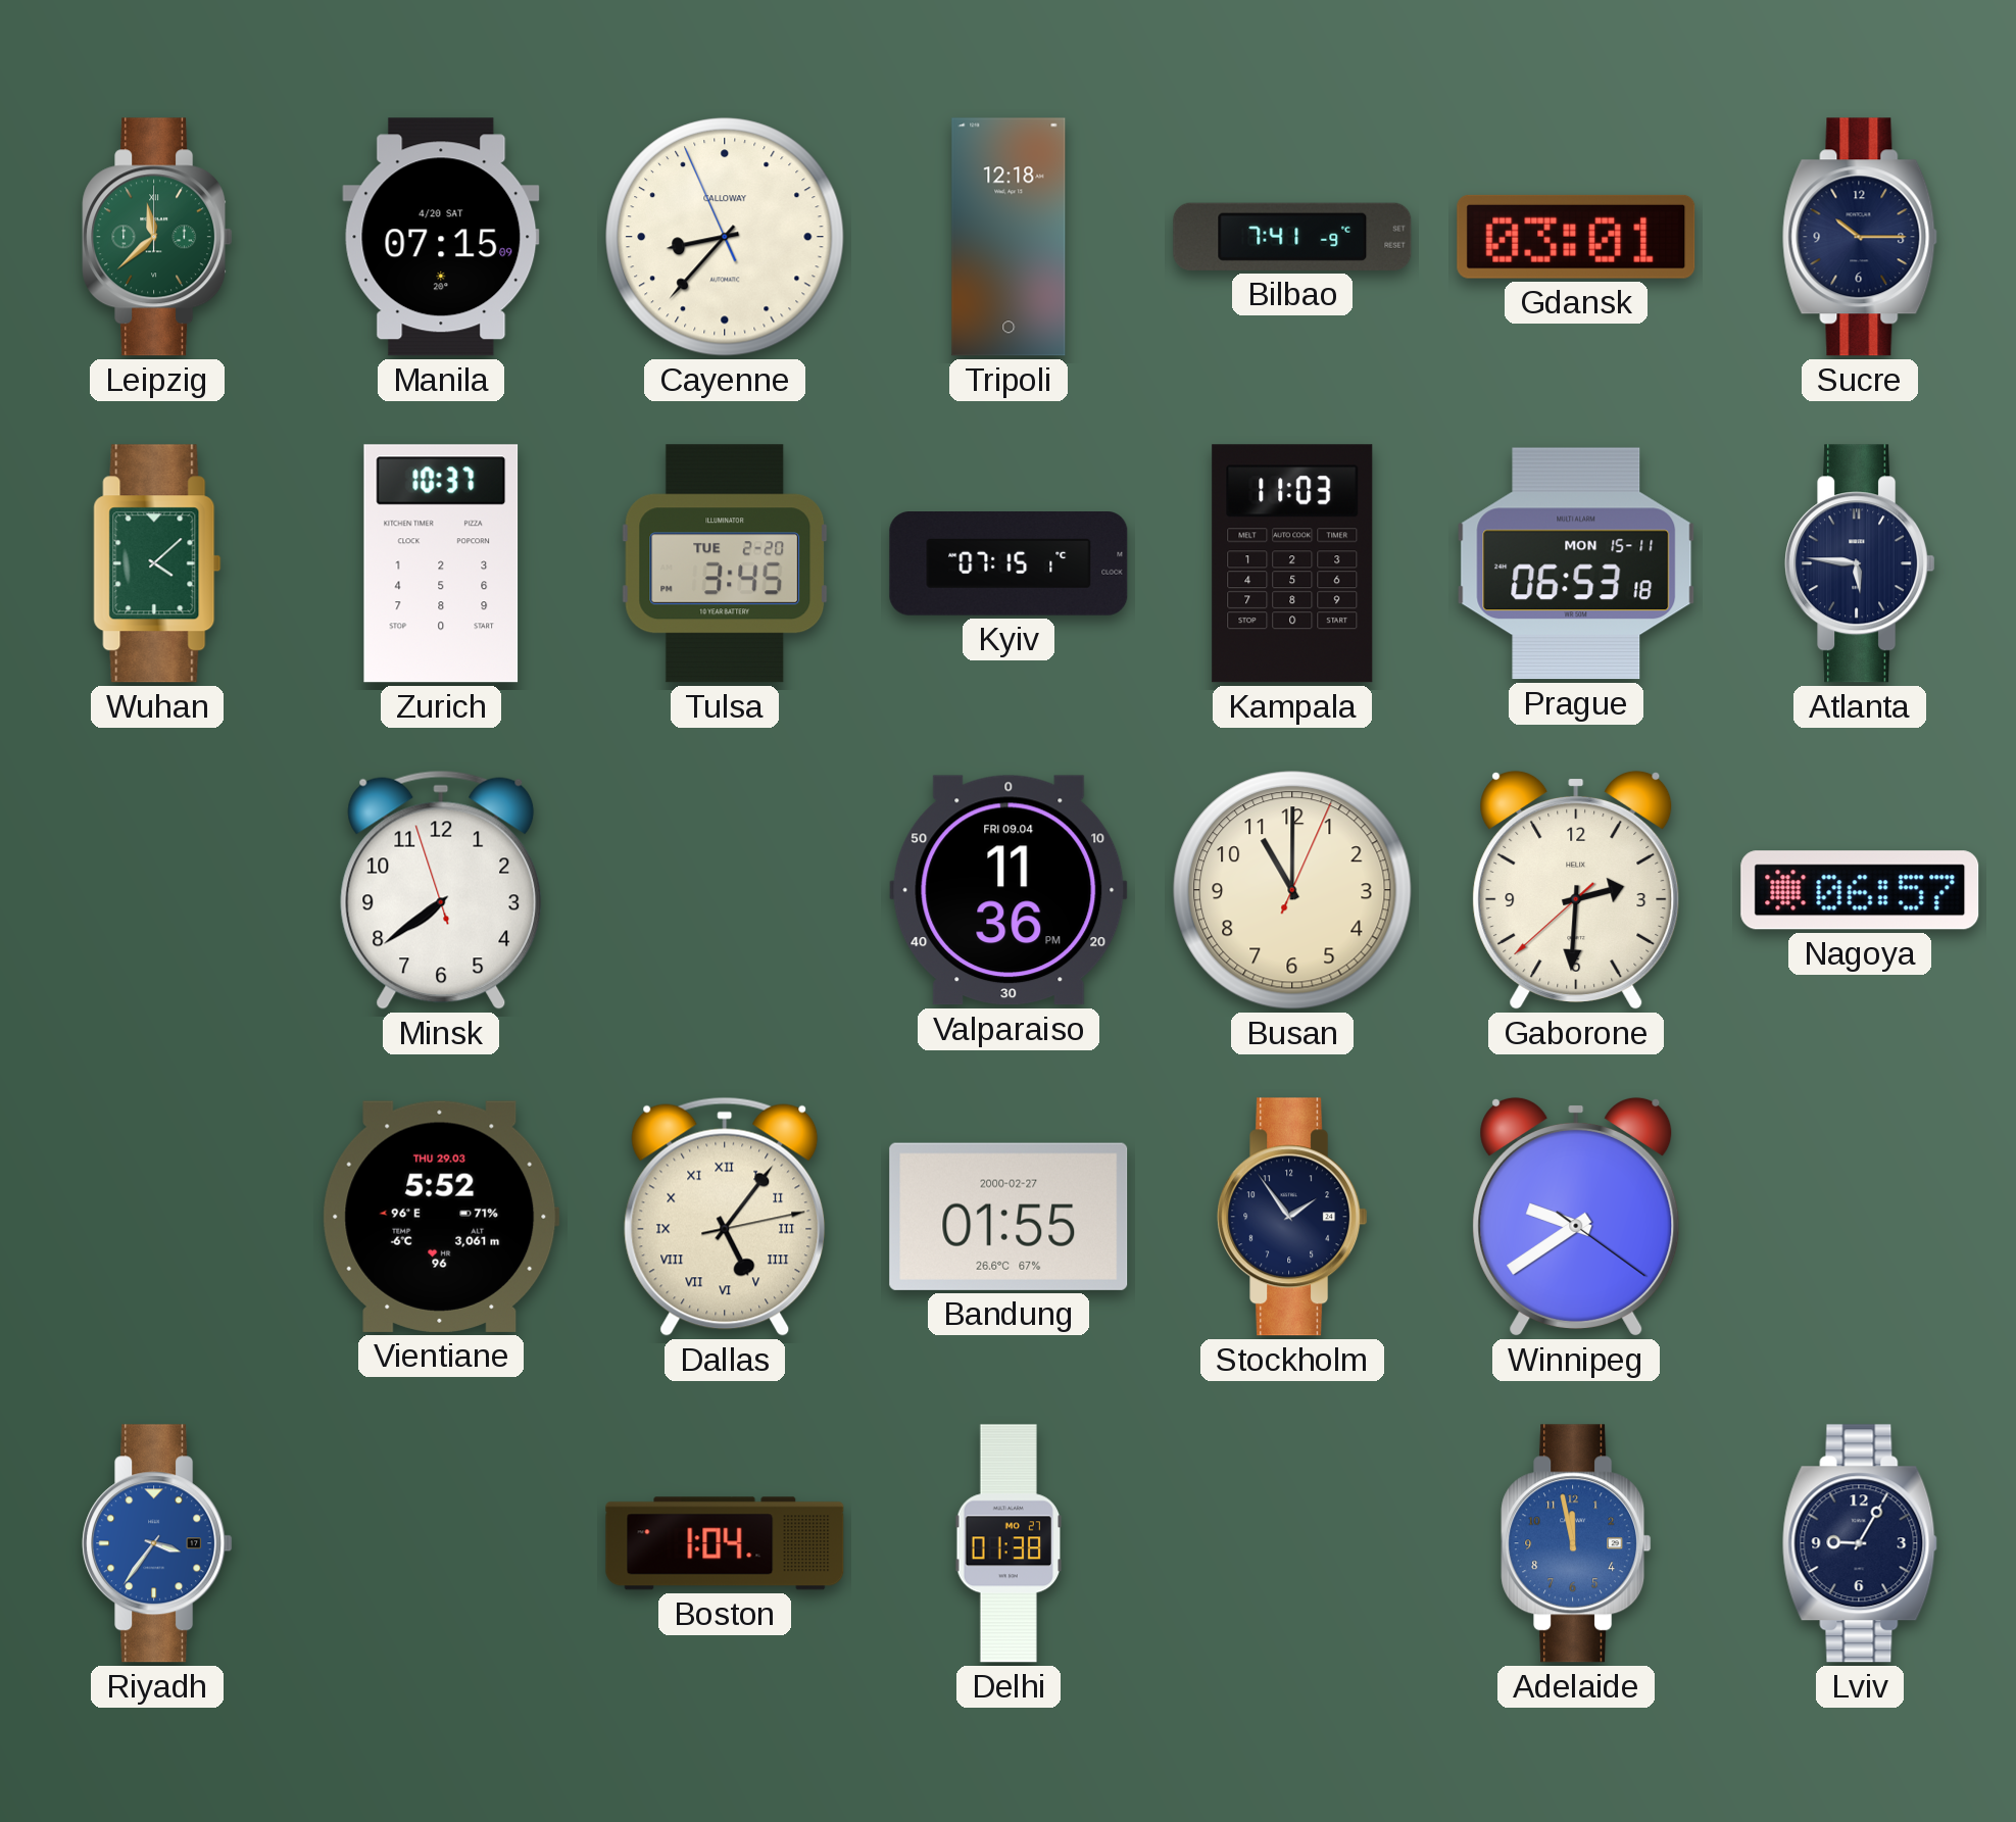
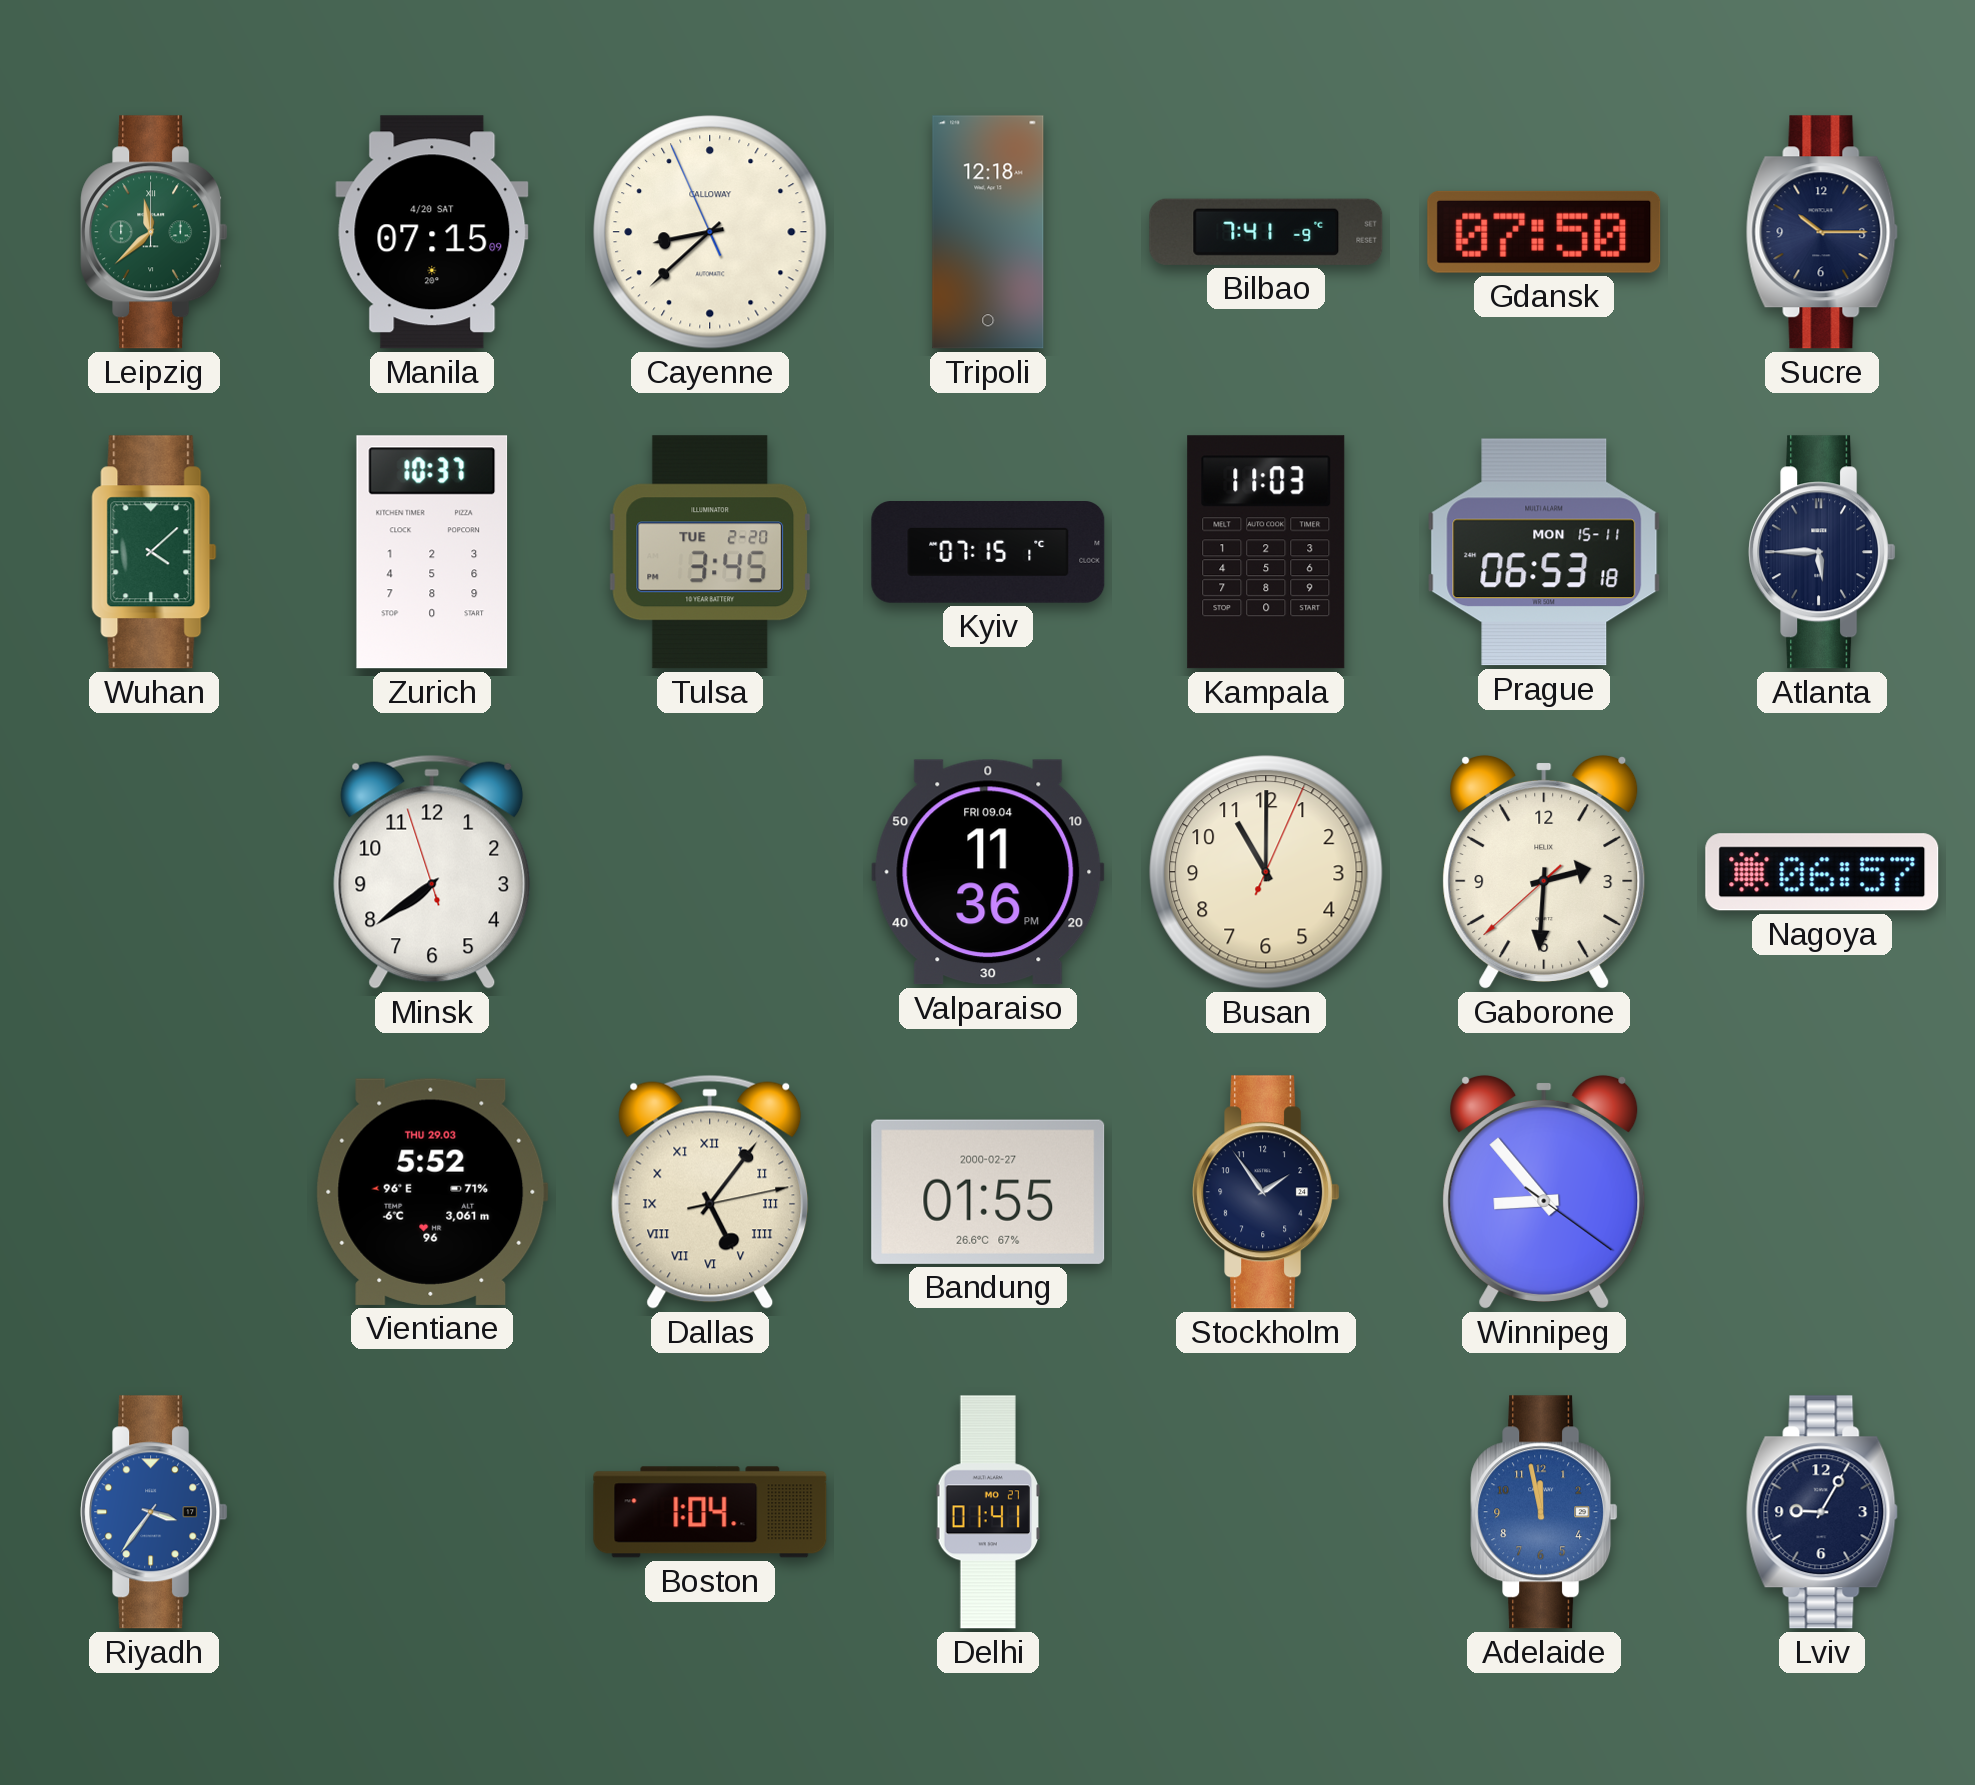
Cayenne: 8:36 -> 8:37
Gdansk: 03:01 -> 07:50
Atlanta: 5:46 -> 5:45
Winnipeg: 9:39 -> 8:53
Delhi: 01:38 -> 01:41
